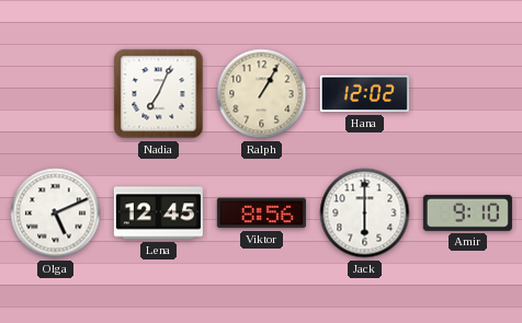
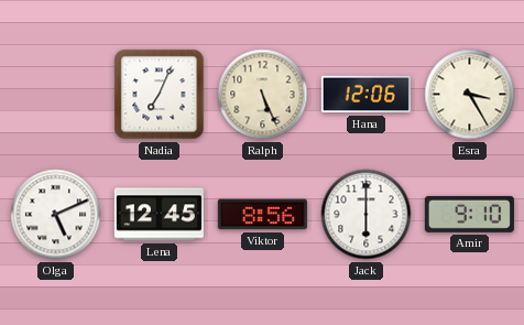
Ralph: 1:05 -> 5:26
Hana: 12:02 -> 12:06
Esra: none -> 3:25
